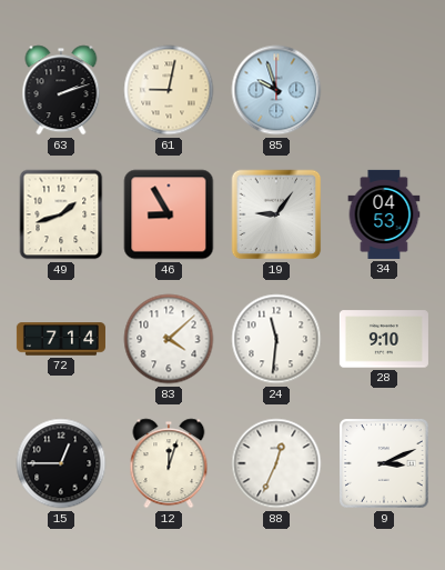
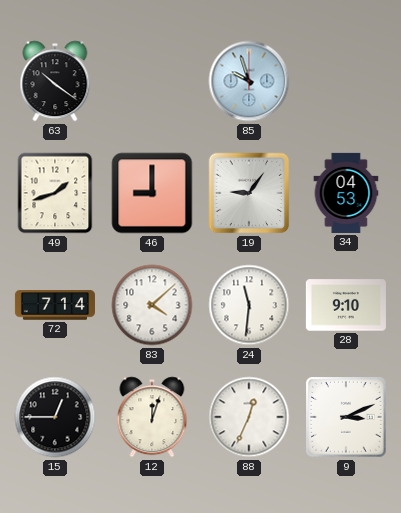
63: 2:12 -> 10:21
61: 9:02 -> none
46: 8:55 -> 9:00
